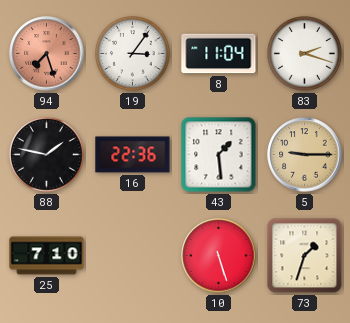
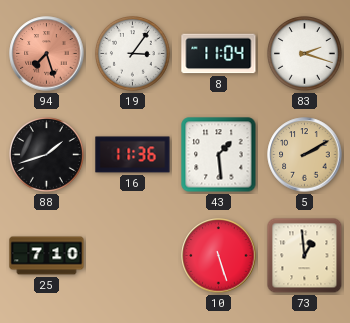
88: 1:47 -> 1:42
16: 22:36 -> 11:36
5: 9:15 -> 2:10
73: 1:33 -> 12:59
